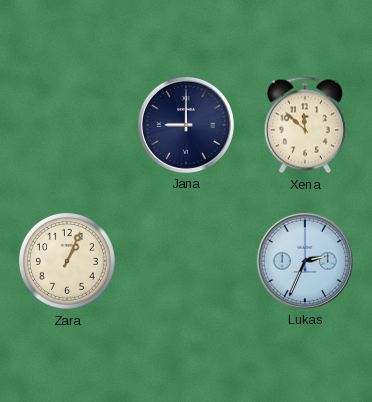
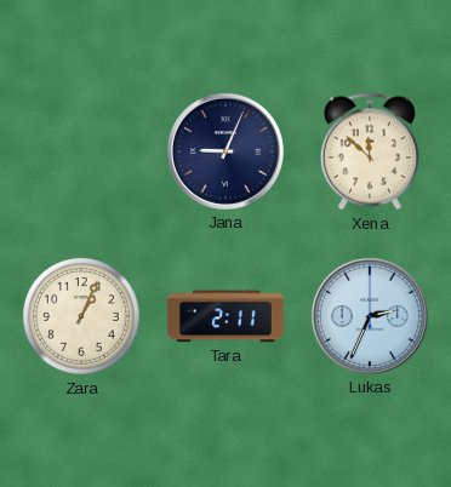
Jana: 9:00 -> 9:04
Tara: none -> 2:11
